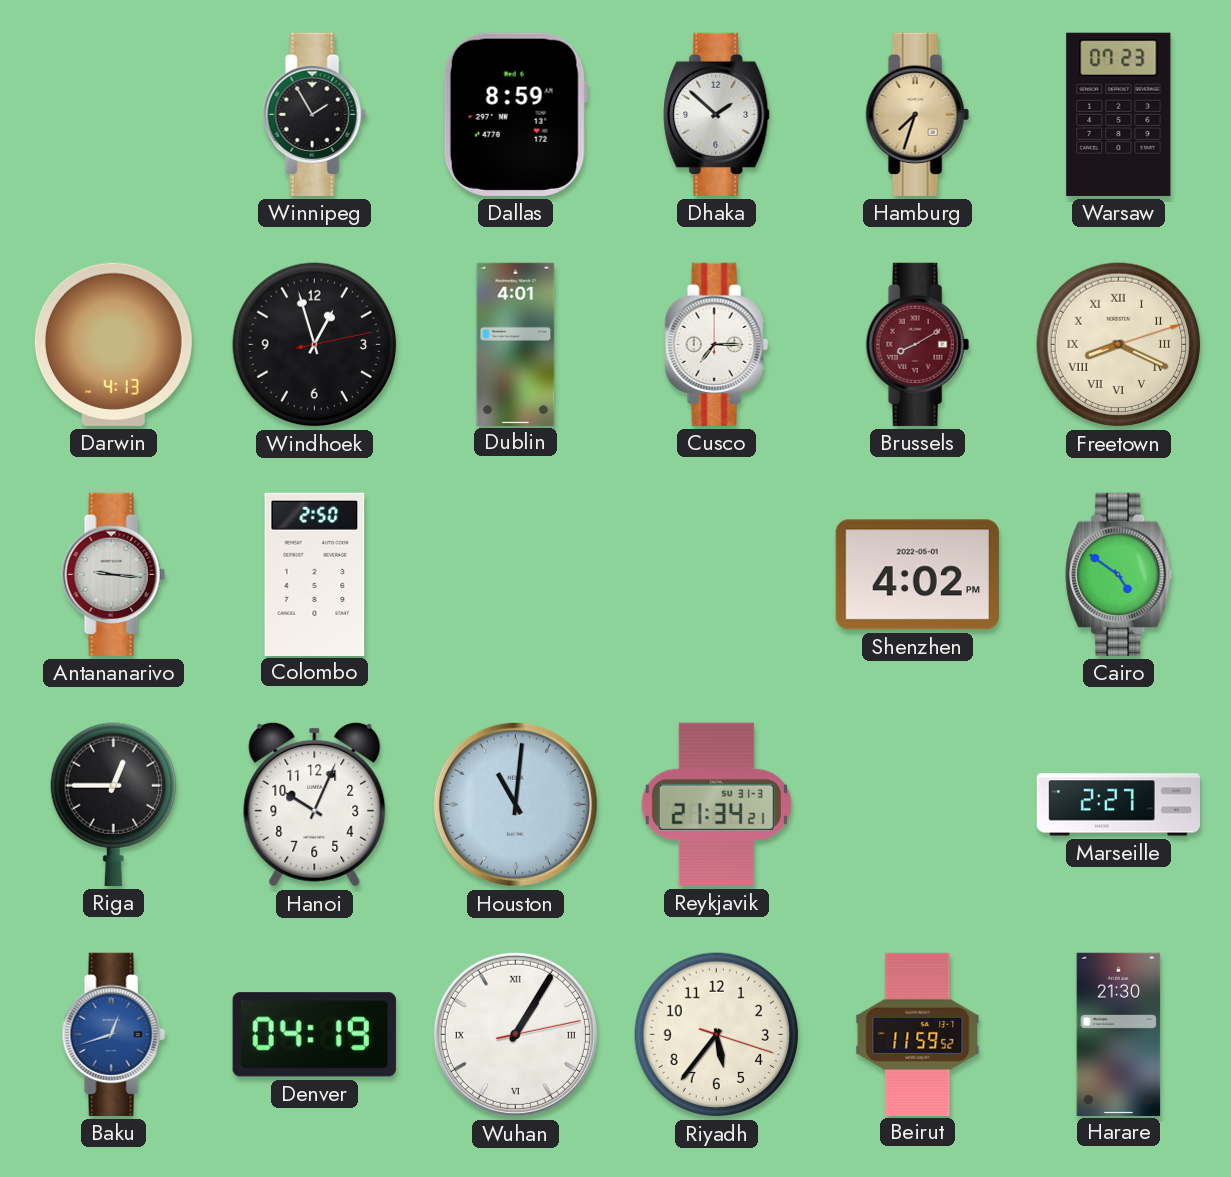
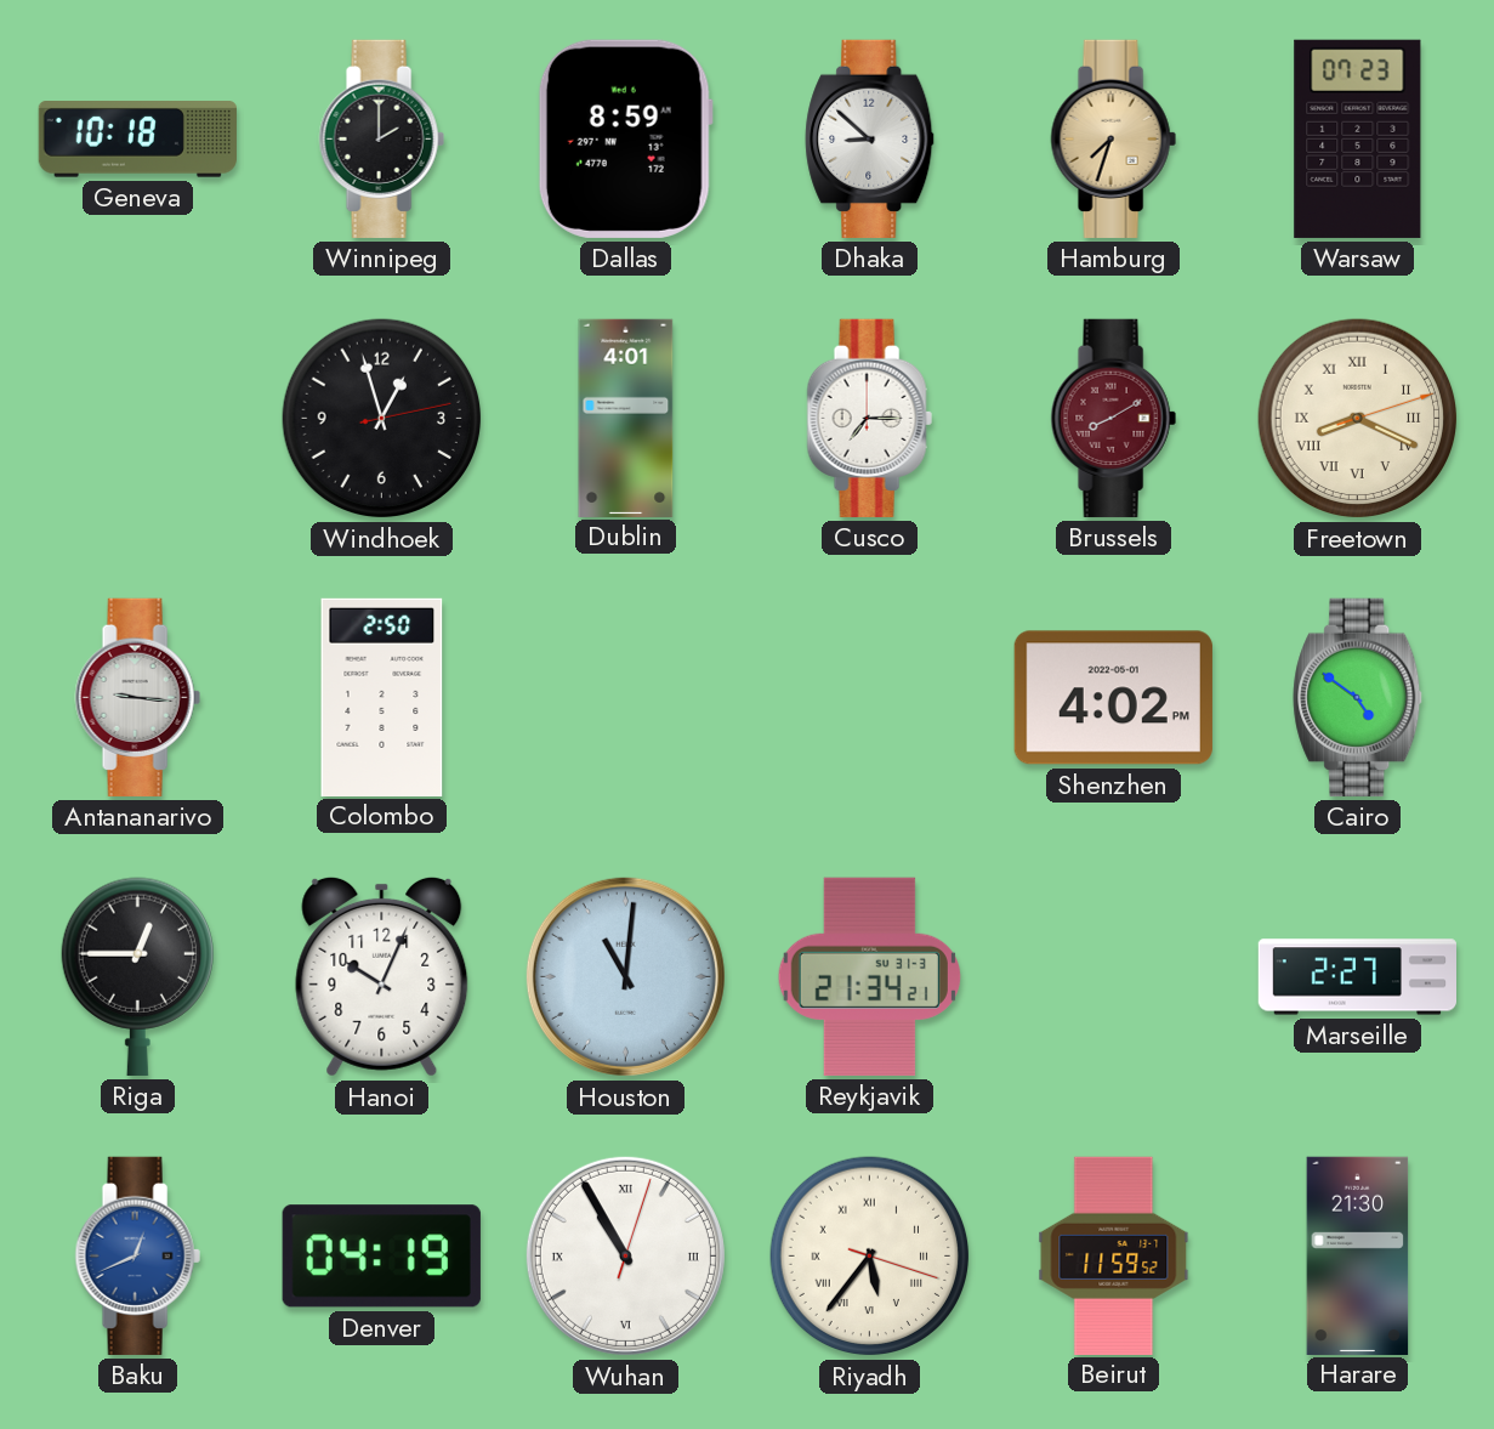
Geneva: none -> 10:18
Winnipeg: 1:55 -> 2:00
Dhaka: 1:52 -> 8:52
Darwin: 4:13 -> none
Baku: 12:42 -> 12:41
Wuhan: 1:05 -> 10:55
Riyadh numerals: Arabic -> Roman
